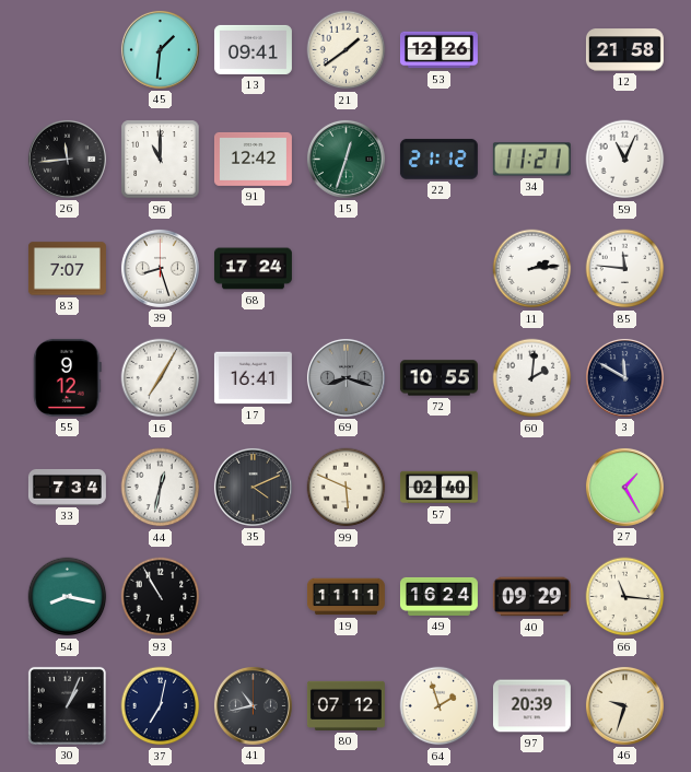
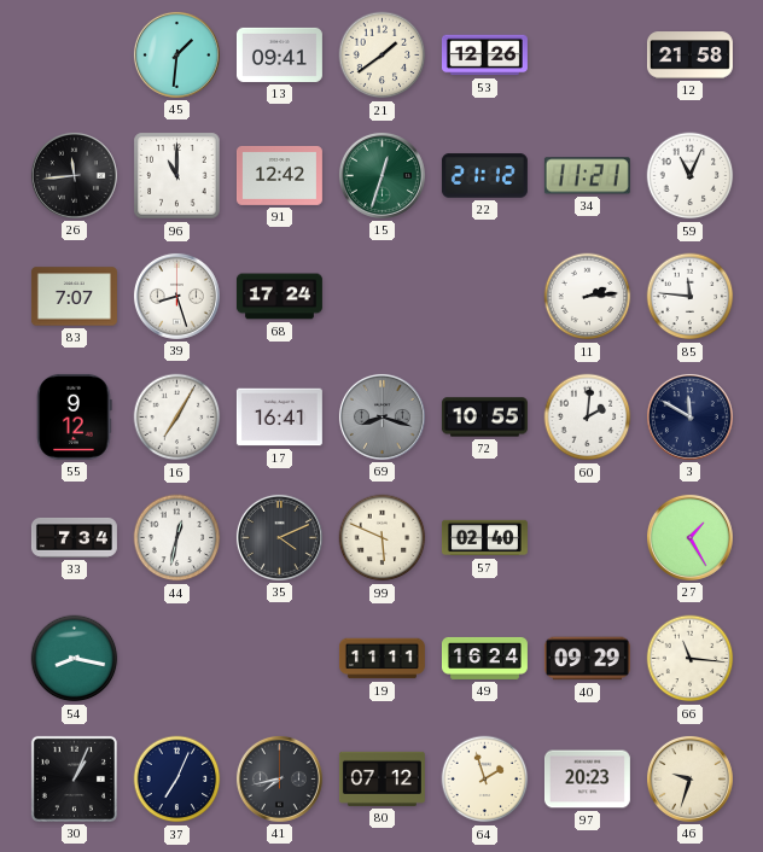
93: 10:55 -> none
37: 7:02 -> 7:04
41: 10:43 -> 7:43
97: 20:39 -> 20:23
